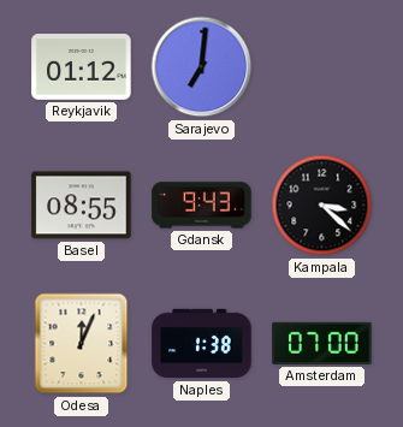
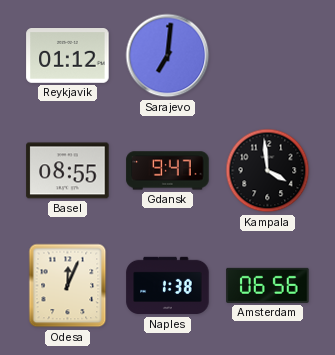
Gdansk: 9:43 -> 9:47
Kampala: 3:22 -> 3:59
Amsterdam: 07:00 -> 06:56
